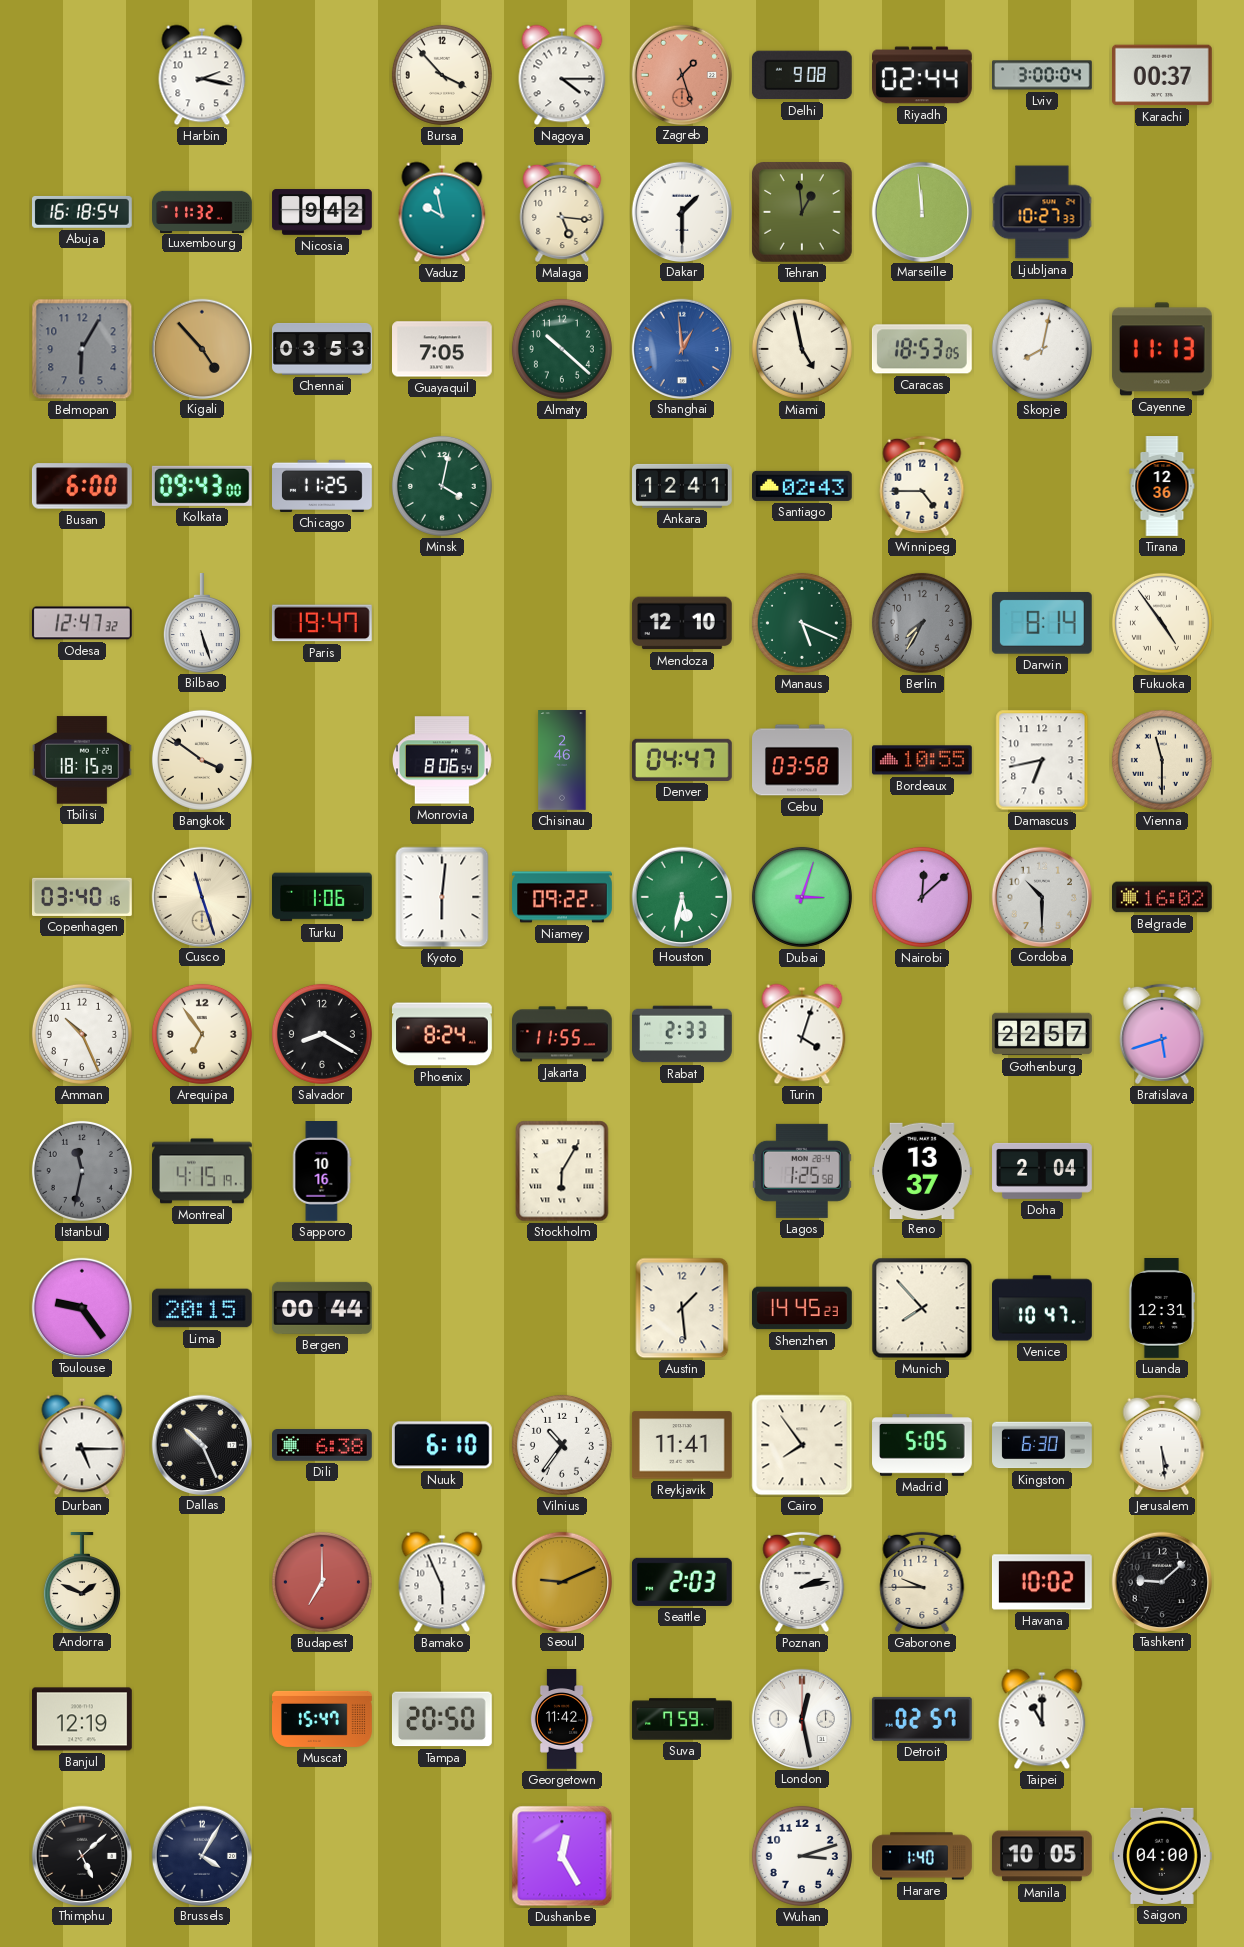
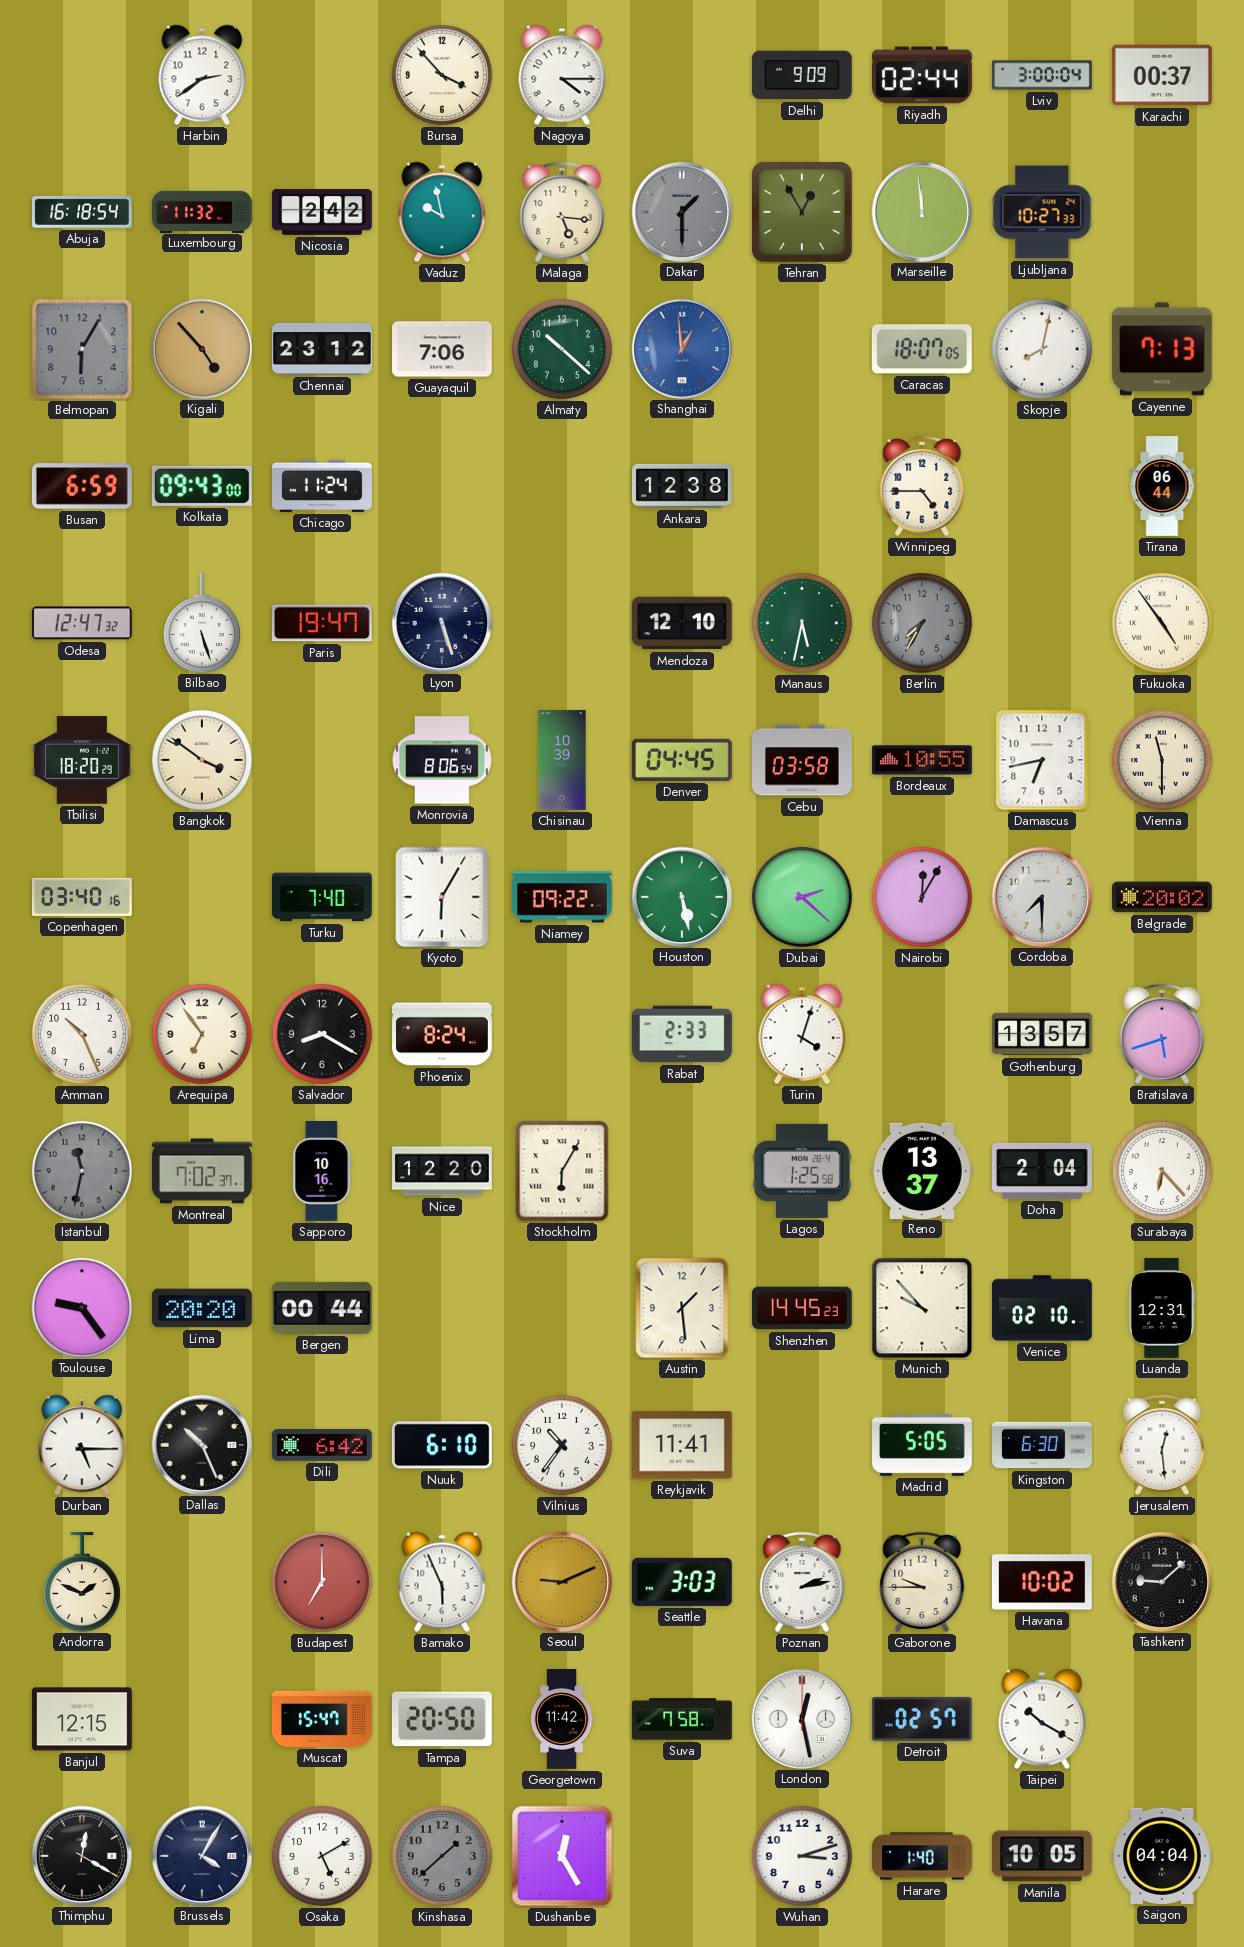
Harbin: 2:17 -> 2:39
Zagreb: 1:27 -> none
Delhi: 9:08 -> 9:09
Nicosia: 9:42 -> 2:42
Dakar dial: white -> grey
Tehran: 12:59 -> 12:55
Chennai: 03:53 -> 23:12
Guayaquil: 7:05 -> 7:06
Miami: 4:58 -> none
Caracas: 18:53 -> 18:07
Cayenne: 11:13 -> 7:13
Busan: 6:00 -> 6:59
Chicago: 11:25 -> 11:24
Minsk: 4:02 -> none
Ankara: 12:41 -> 12:38
Santiago: 02:43 -> none
Tirana: 12:36 -> 06:44
Lyon: none -> 5:27
Manaus: 5:19 -> 5:32
Darwin: 8:14 -> none
Tbilisi: 18:15 -> 18:20
Chisinau: 2:46 -> 10:39
Denver: 04:47 -> 04:45
Cusco: 11:27 -> none
Turku: 1:06 -> 7:40
Kyoto: 6:01 -> 6:05
Houston: 5:32 -> 5:28
Dubai: 3:03 -> 2:22
Nairobi: 12:08 -> 12:05
Cordoba: 10:30 -> 7:30
Belgrade: 16:02 -> 20:02
Jakarta: 11:55 -> none
Gothenburg: 22:57 -> 13:57
Montreal: 4:15 -> 7:02
Nice: none -> 12:20
Surabaya: none -> 6:23
Lima: 20:15 -> 20:20
Munich: 7:53 -> 9:53
Venice: 10:47 -> 02:10
Dili: 6:38 -> 6:42
Cairo: 7:54 -> none
Jerusalem: 5:29 -> 12:29
Seattle: 2:03 -> 3:03
Banjul: 12:19 -> 12:15
Suva: 7:59 -> 7:58
Taipei: 11:00 -> 10:20
Thimphu: 5:08 -> 12:20
Osaka: none -> 5:10
Kinshasa: none -> 1:38
Saigon: 04:00 -> 04:04
